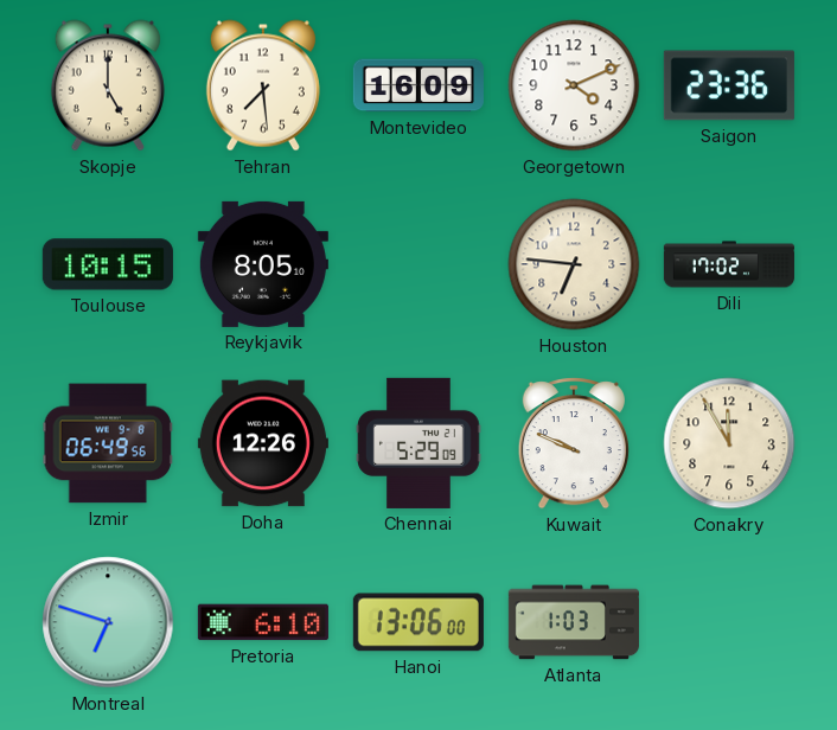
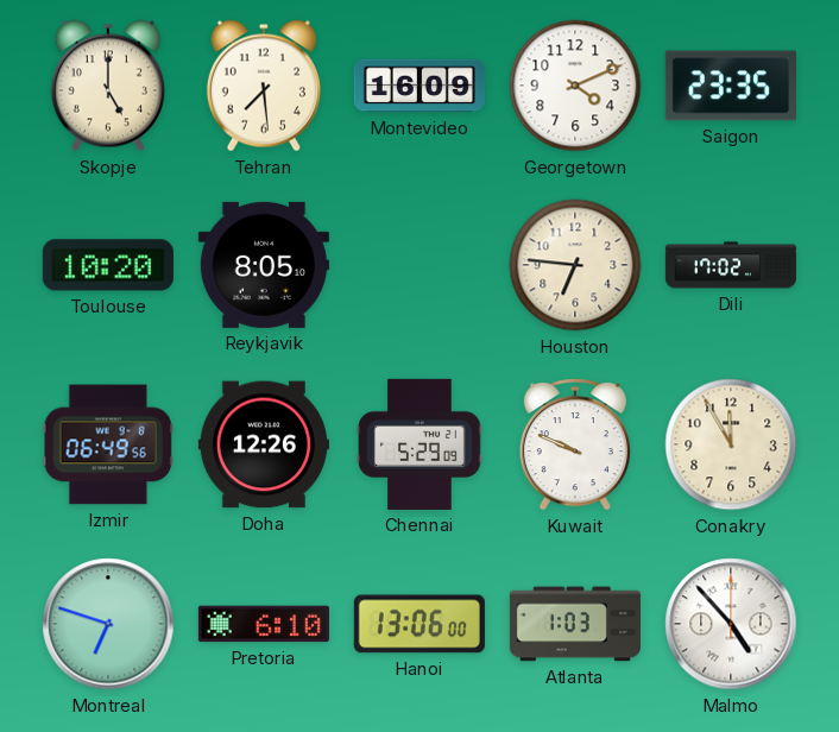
Saigon: 23:36 -> 23:35
Toulouse: 10:15 -> 10:20
Malmo: none -> 4:53
